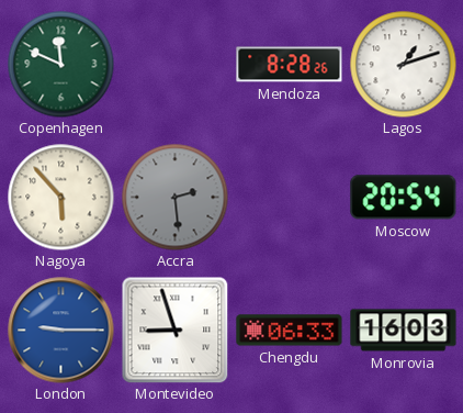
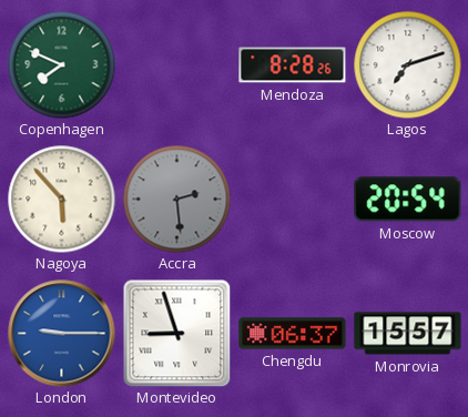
Copenhagen: 11:49 -> 7:49
Lagos: 1:12 -> 7:12
Chengdu: 06:33 -> 06:37
Monrovia: 16:03 -> 15:57
